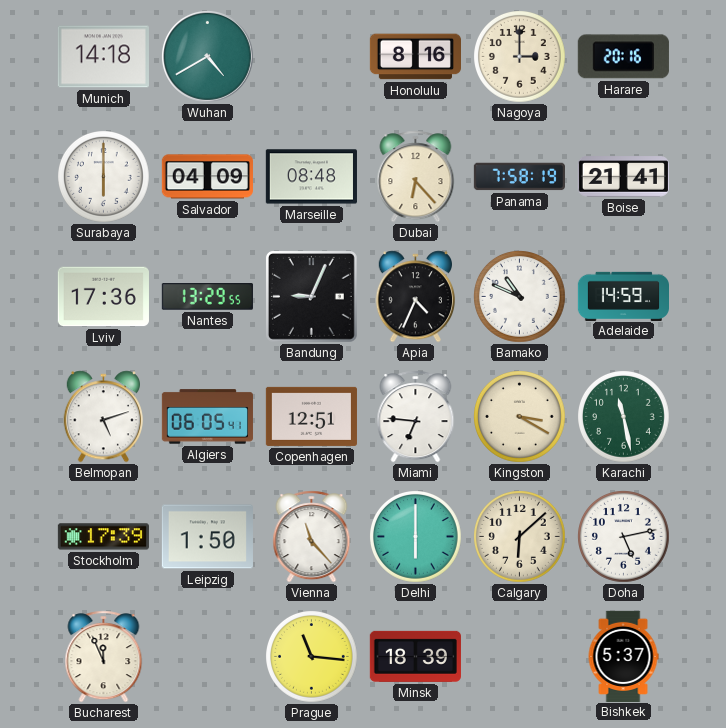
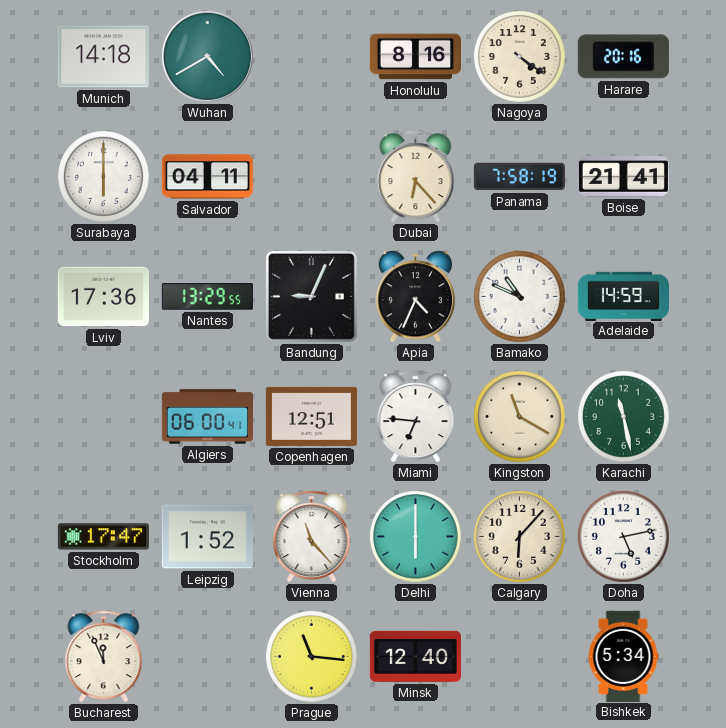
Nagoya: 3:00 -> 4:21
Salvador: 04:09 -> 04:11
Marseille: 08:48 -> none
Belmopan: 5:12 -> none
Algiers: 06:05 -> 06:00
Kingston: 3:20 -> 11:20
Stockholm: 17:39 -> 17:47
Leipzig: 1:50 -> 1:52
Calgary: 6:08 -> 6:07
Minsk: 18:39 -> 12:40
Bishkek: 5:37 -> 5:34
